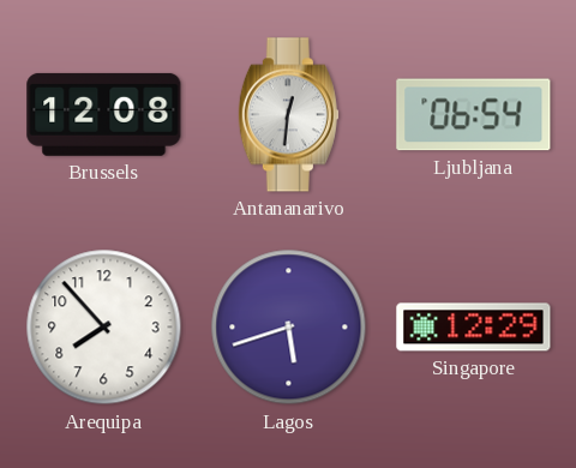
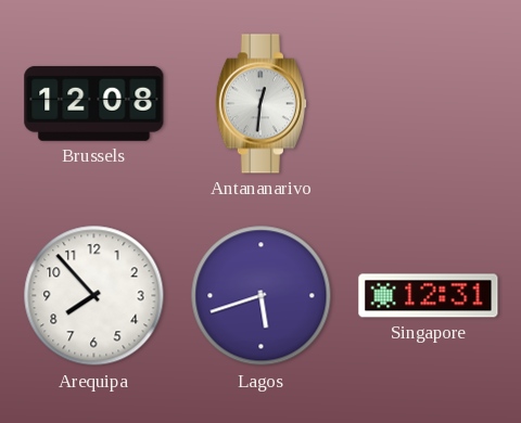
Ljubljana: 06:54 -> none
Singapore: 12:29 -> 12:31
